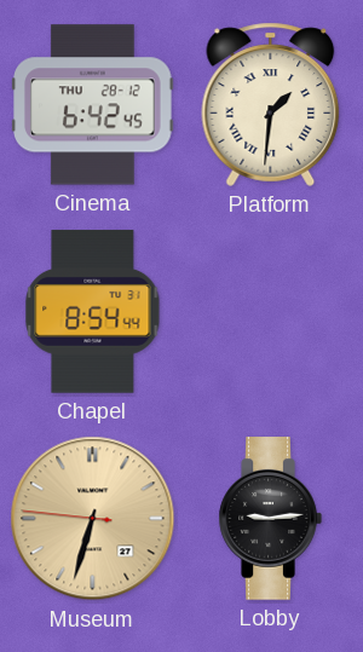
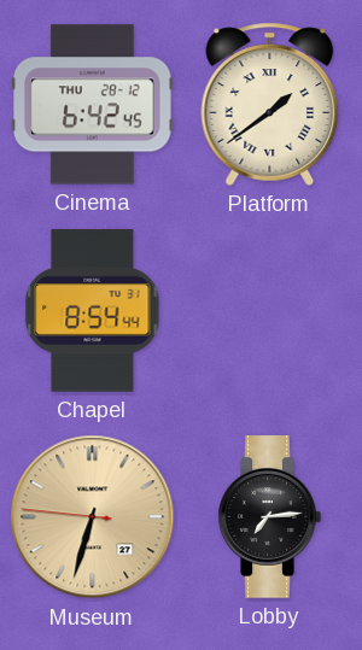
Platform: 1:31 -> 1:39
Lobby: 9:14 -> 7:14
